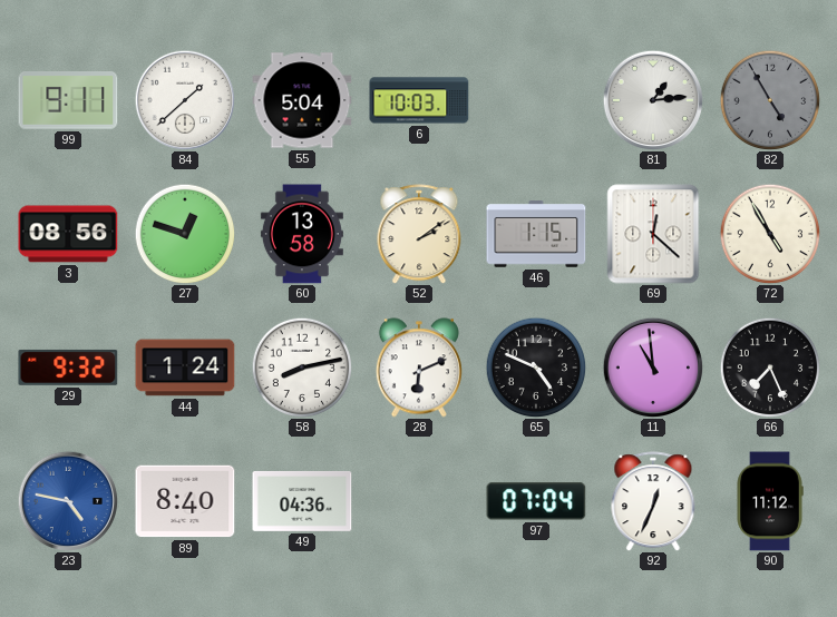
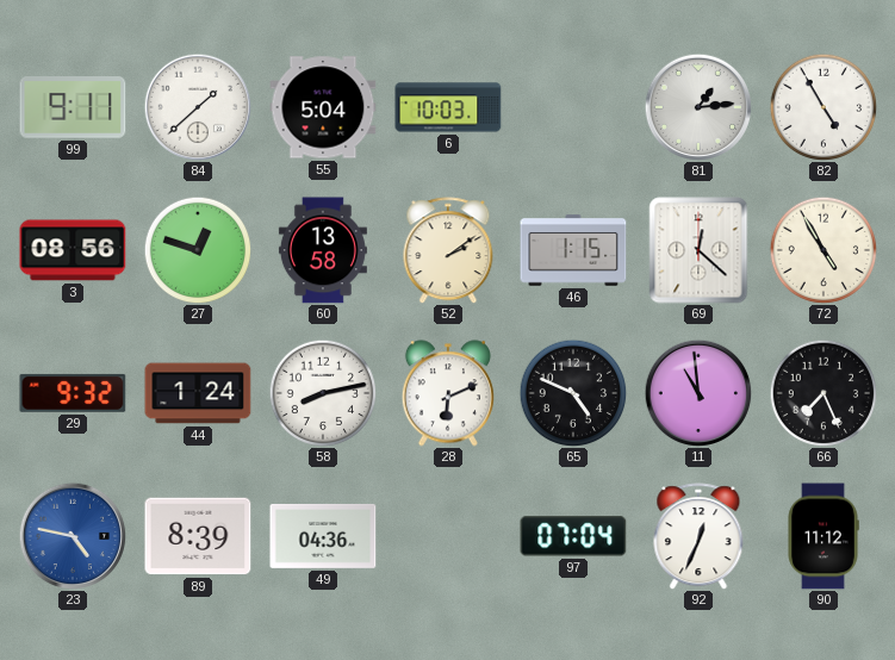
82 dial: grey -> white
89: 8:40 -> 8:39
